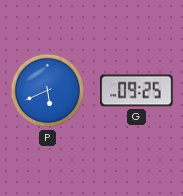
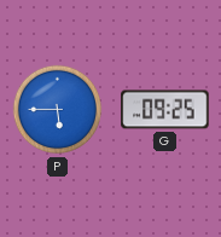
P: 5:41 -> 5:45
